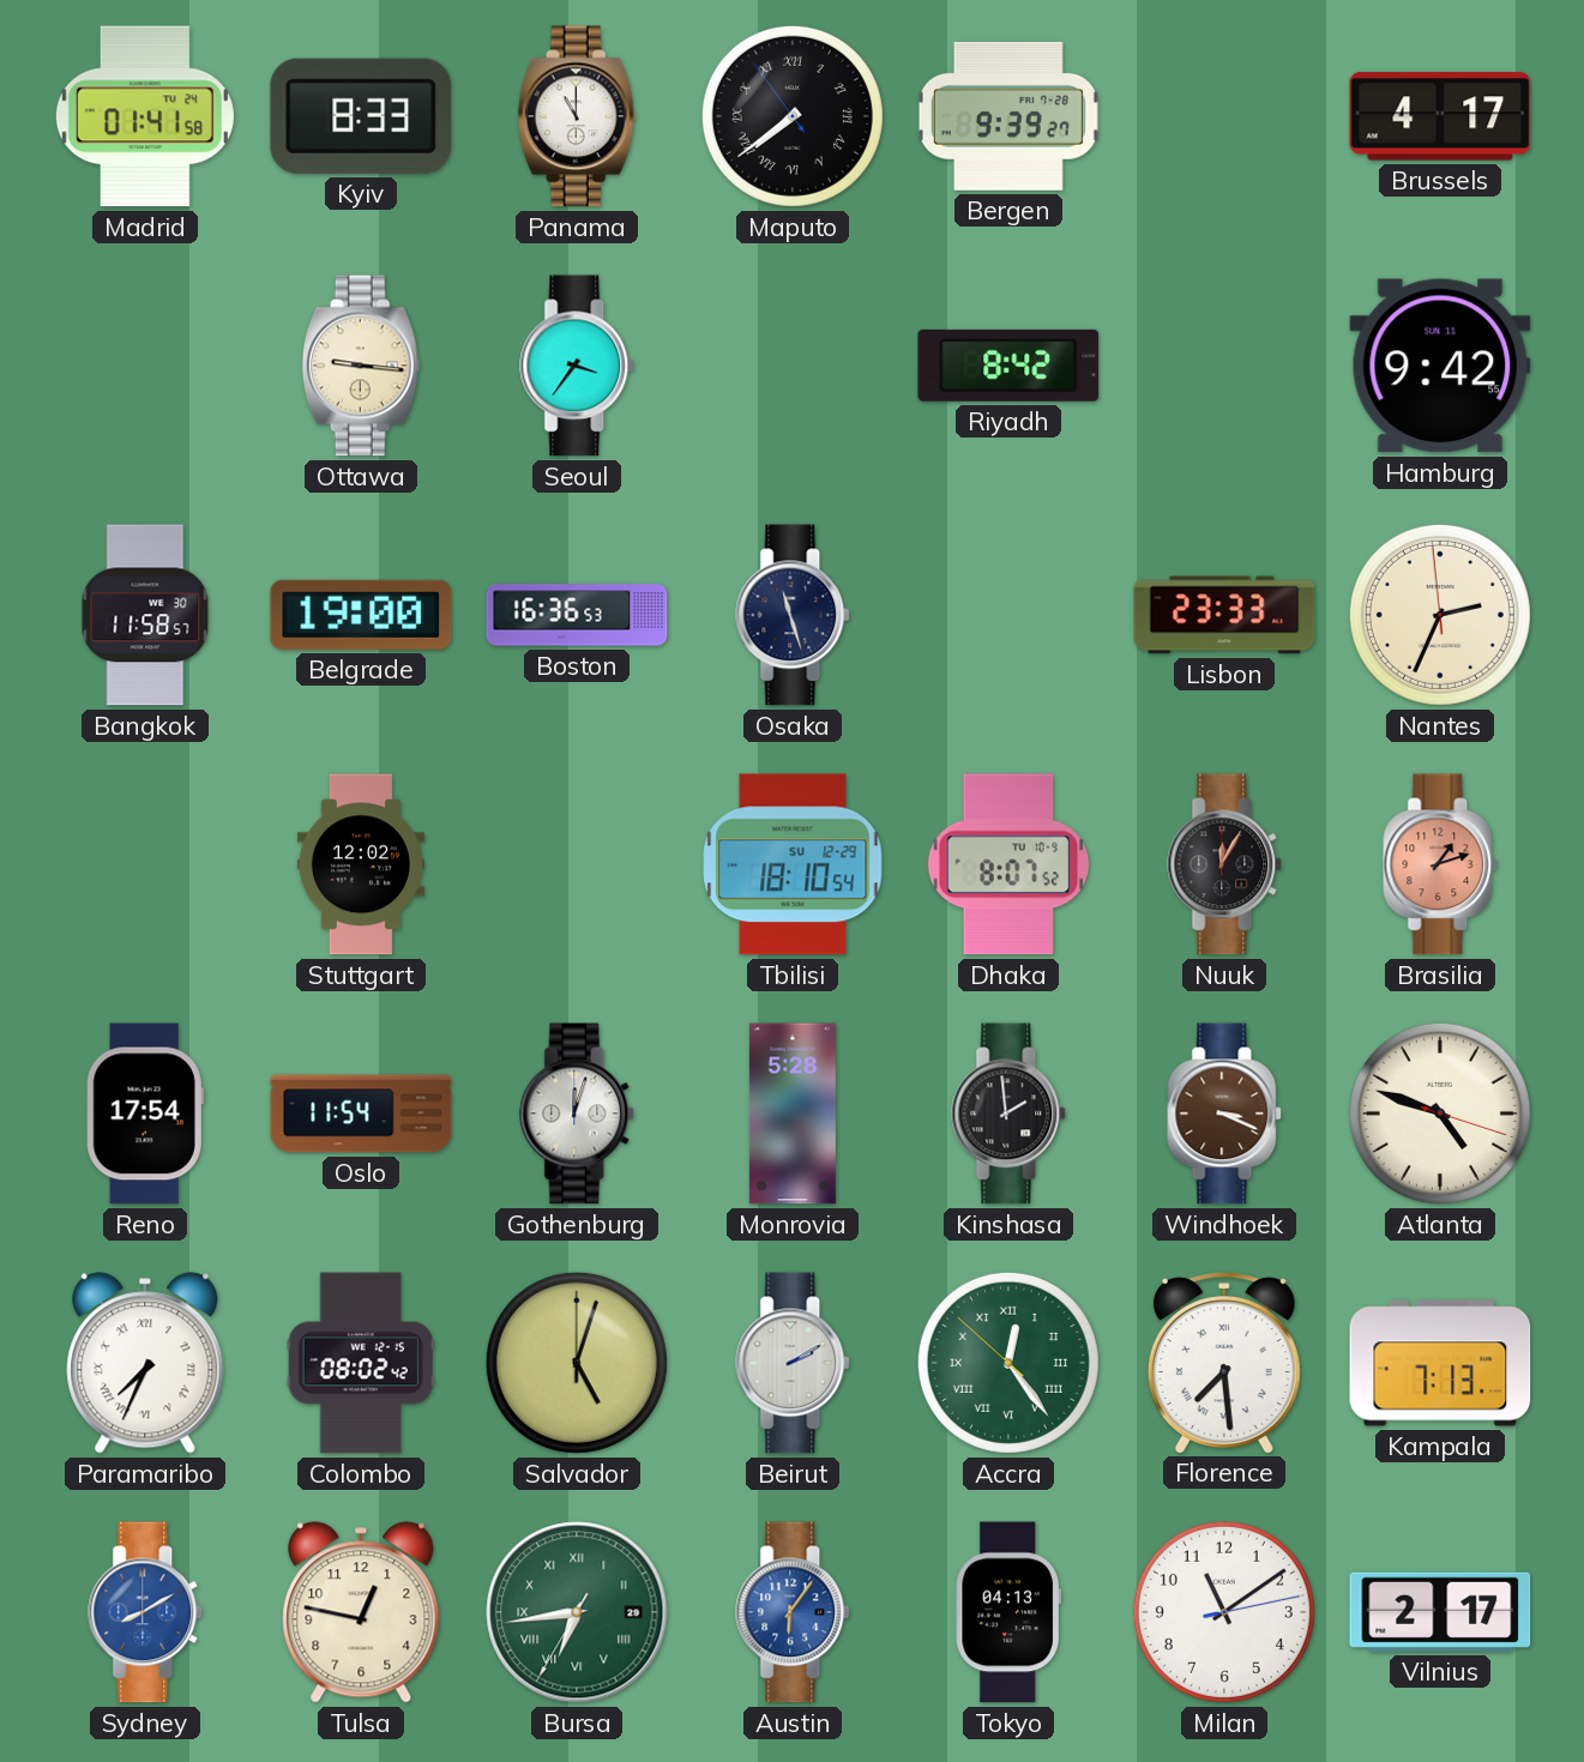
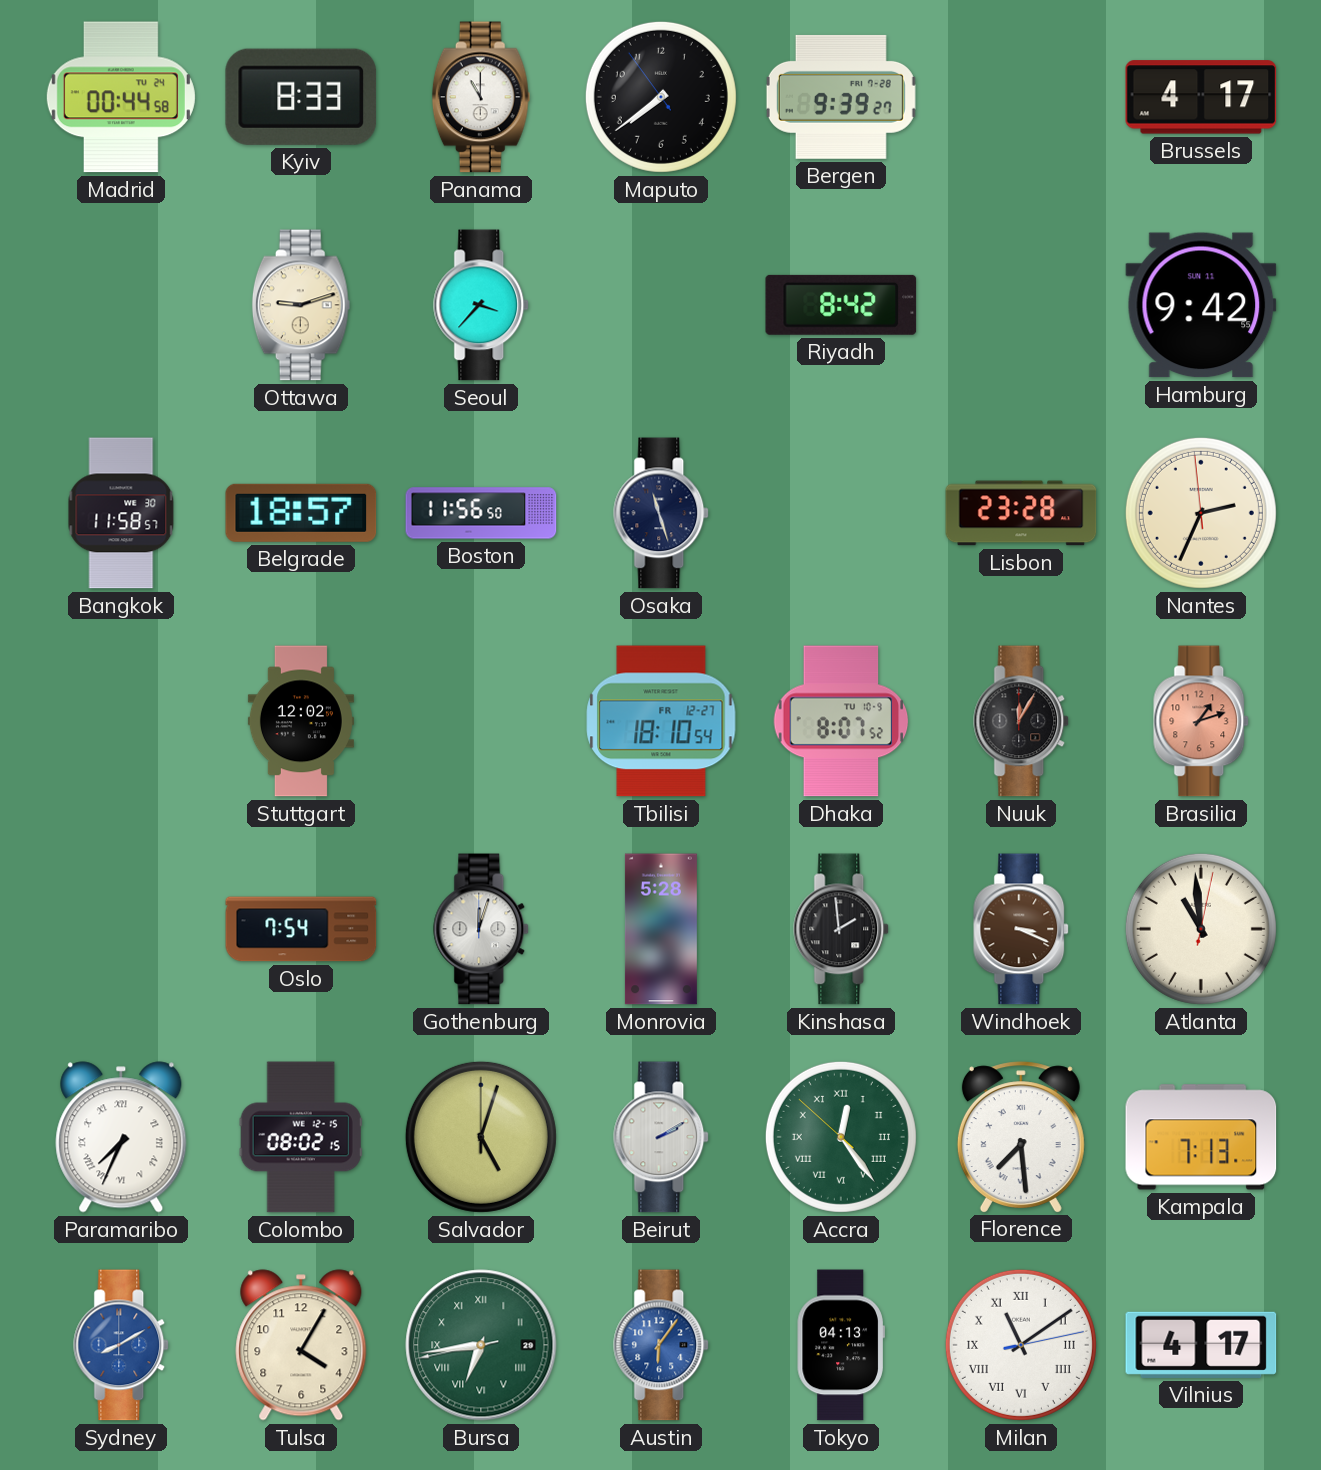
Madrid: 01:41 -> 00:44
Maputo numerals: Roman -> Arabic
Ottawa: 9:16 -> 9:12
Seoul: 3:36 -> 3:37
Belgrade: 19:00 -> 18:57
Boston: 16:36 -> 11:56
Lisbon: 23:33 -> 23:28
Tbilisi date: SU 12-29 -> FR 12-27
Reno: 17:54 -> none
Oslo: 11:54 -> 7:54
Atlanta: 4:48 -> 10:59
Colombo: 08:02:42 -> 08:02:15
Tulsa: 12:47 -> 4:05
Bursa: 6:43:35 -> 6:43:43
Milan numerals: Arabic -> Roman
Vilnius: 2:17 -> 4:17
